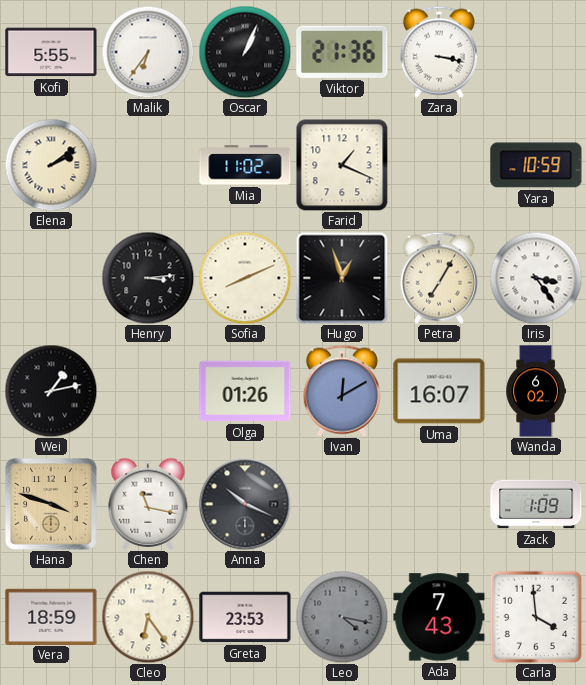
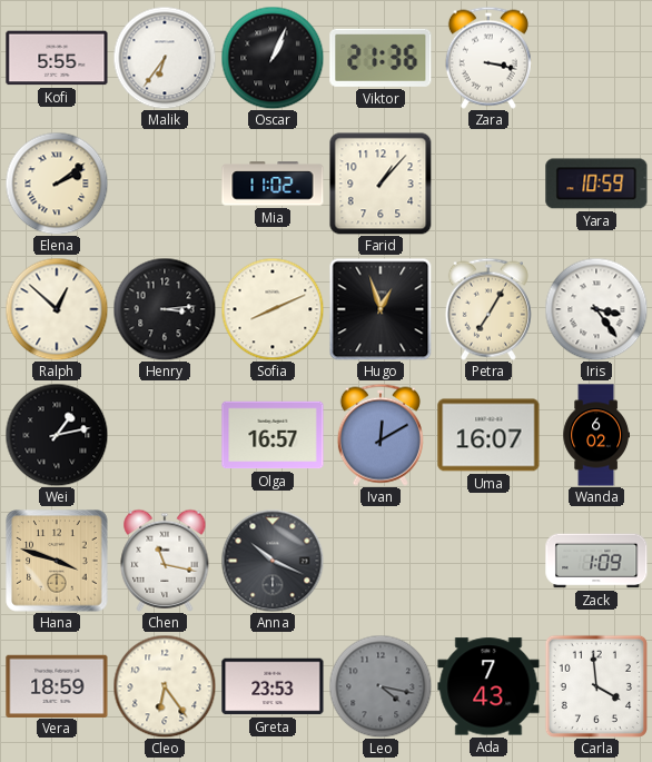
Farid: 1:19 -> 1:07
Ralph: none -> 12:52
Olga: 01:26 -> 16:57
